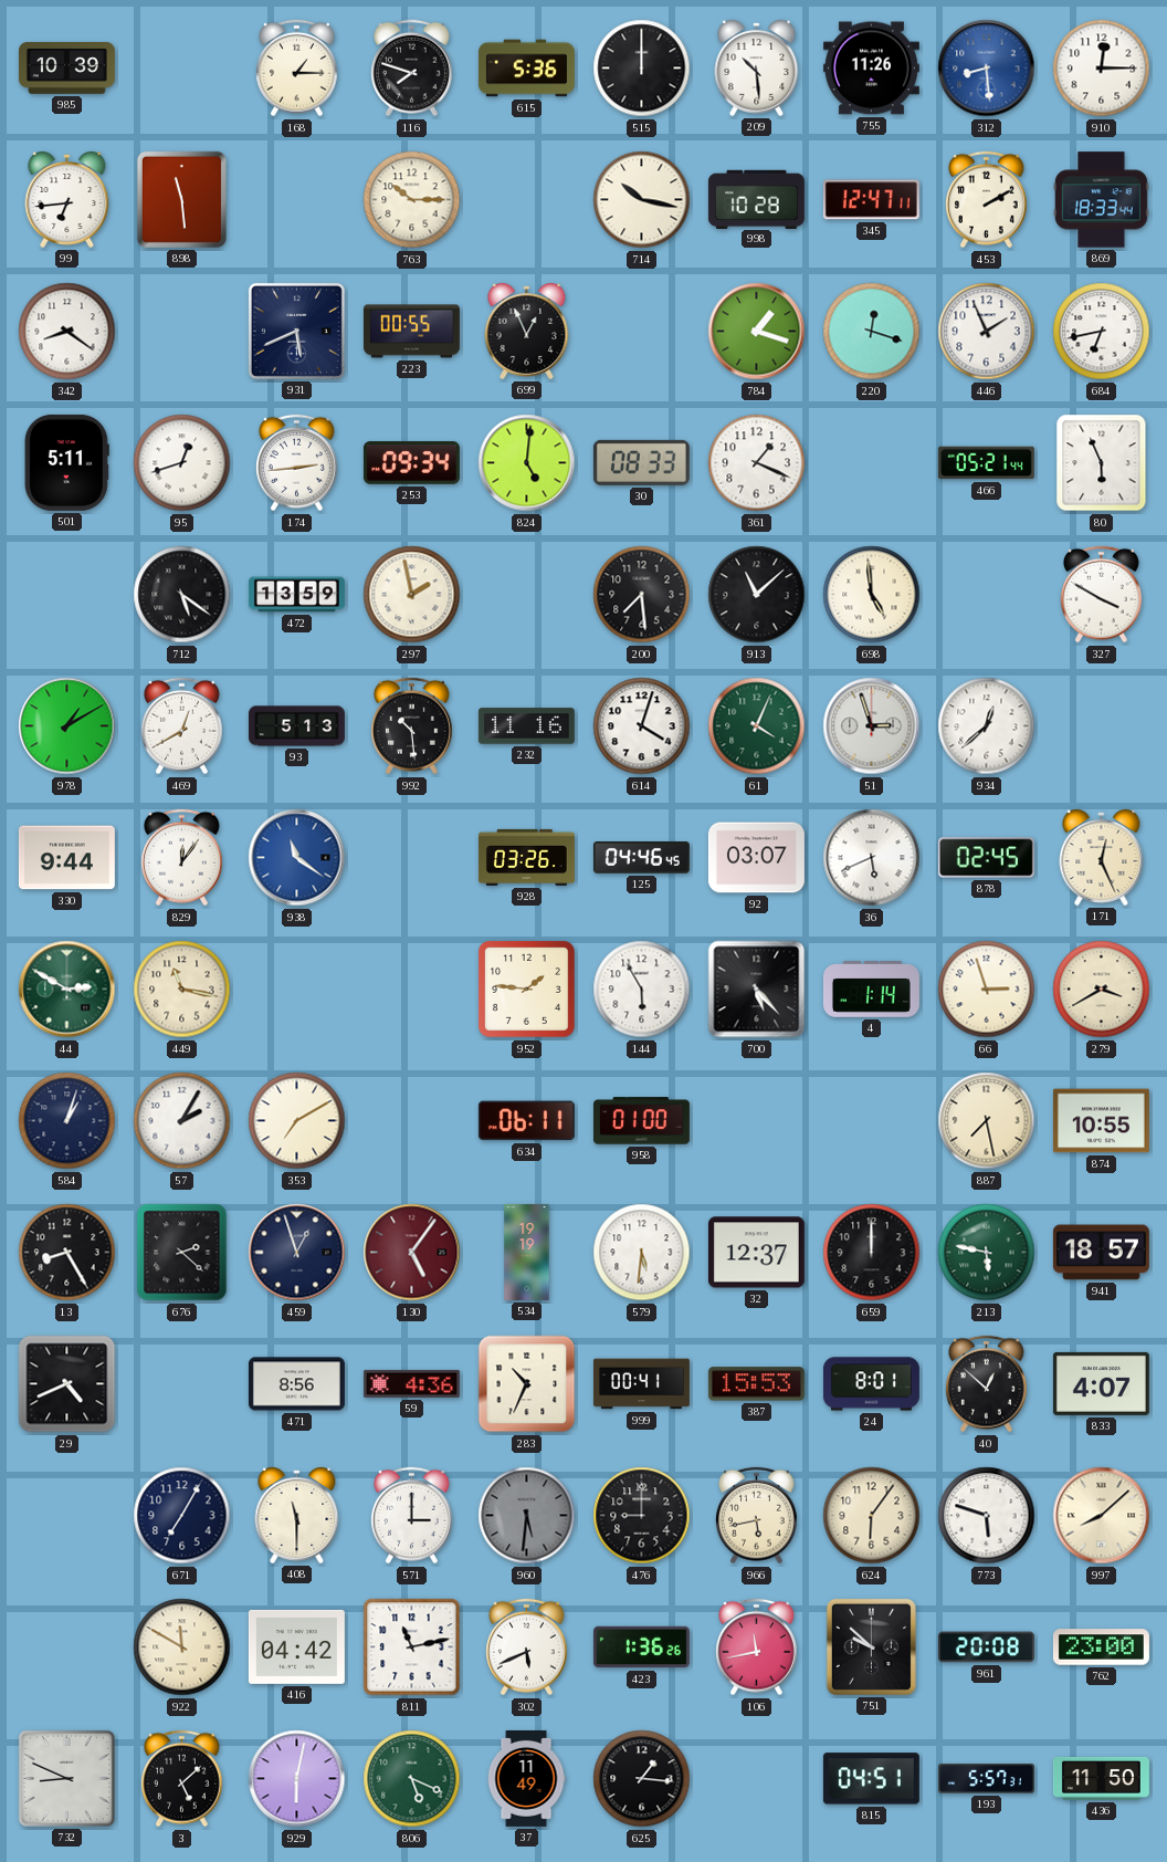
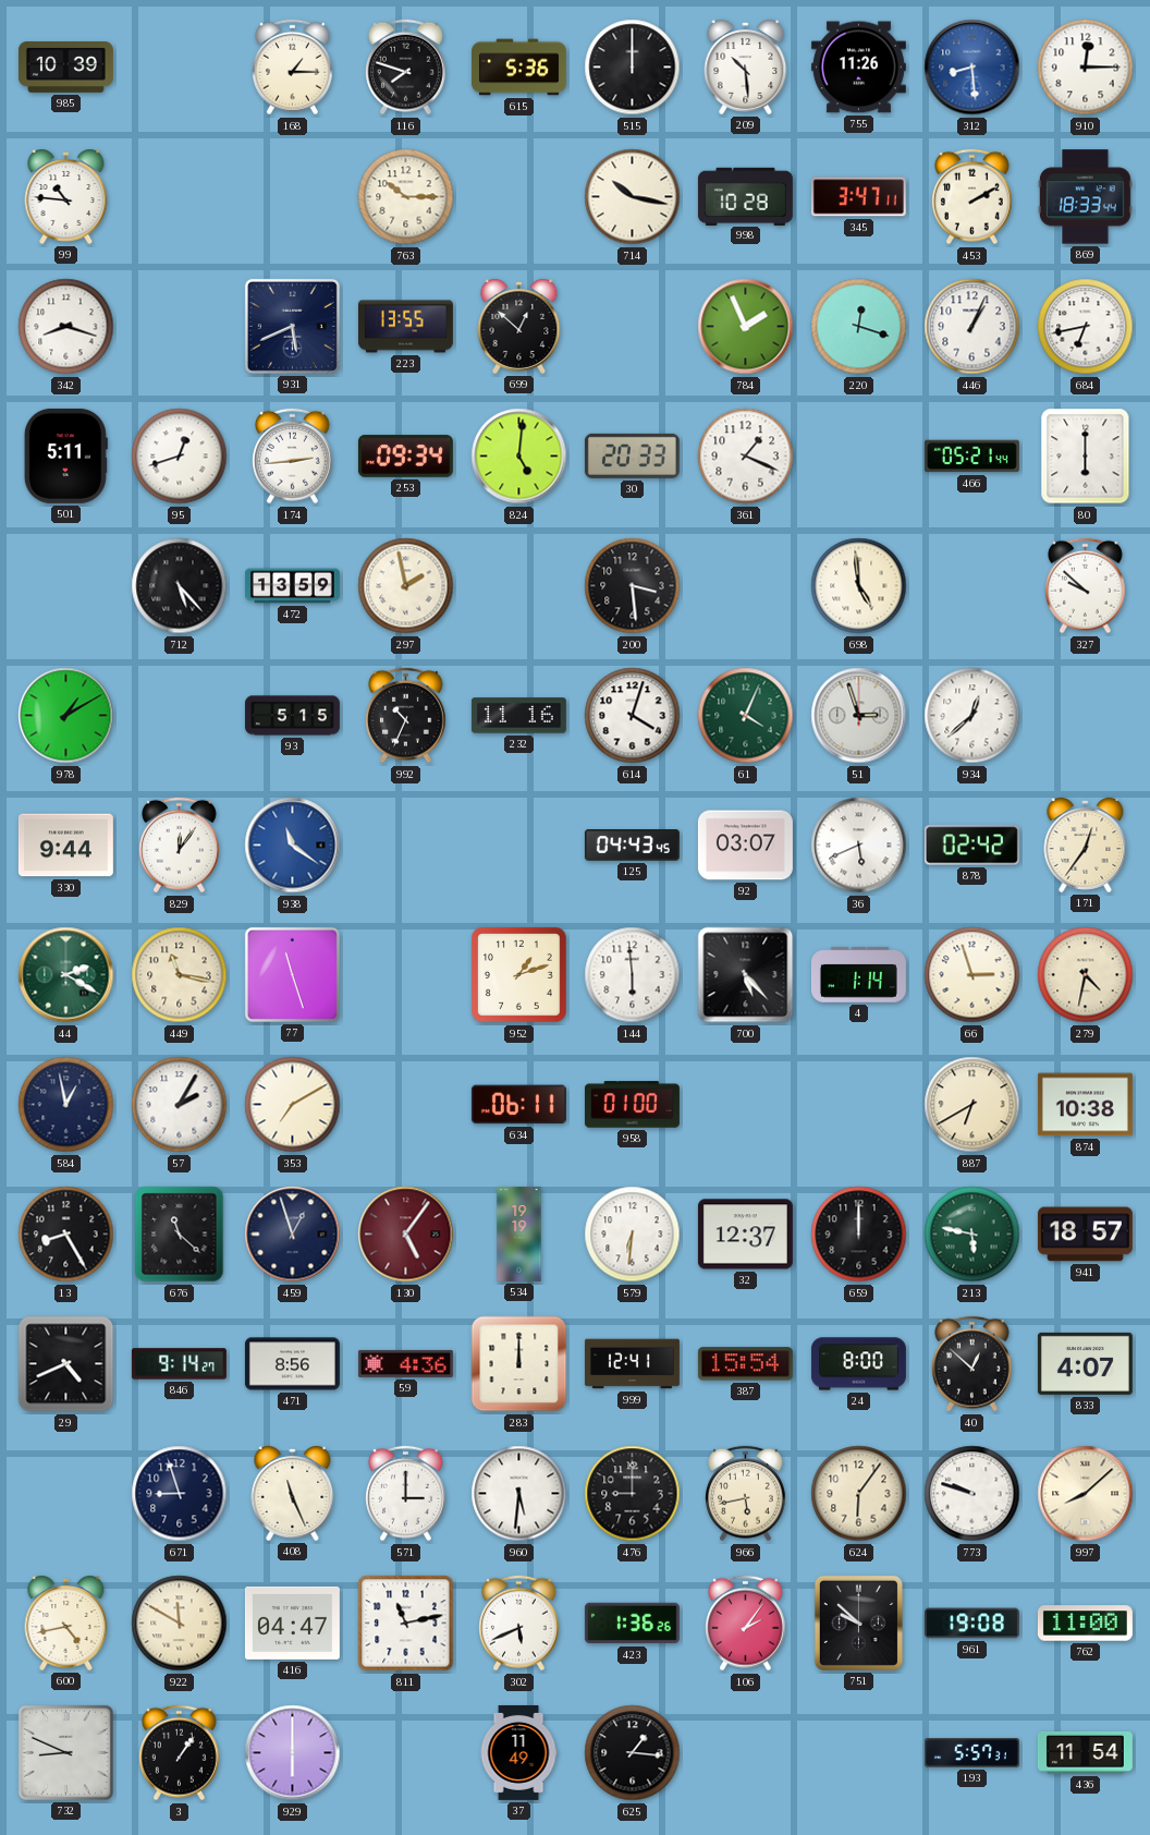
99: 6:44 -> 10:46
898: 11:29 -> none
345: 12:47 -> 3:47
342: 8:21 -> 8:18
223: 00:55 -> 13:55
699: 12:56 -> 12:52
784: 1:18 -> 1:56
446: 1:56 -> 1:04
30: 08:33 -> 20:33
80: 5:56 -> 6:00
712: 5:21 -> 5:23
200: 7:29 -> 3:29
913: 11:08 -> none
327: 3:50 -> 9:52
469: 12:40 -> none
93: 5:13 -> 5:15
992: 10:29 -> 10:34
928: 03:26 -> none
125: 04:46 -> 04:43
878: 02:45 -> 02:42
171: 12:26 -> 12:36
44: 2:50 -> 2:20
77: none -> 11:27
952: 1:46 -> 1:12
144: 5:55 -> 5:59
279: 3:40 -> 4:32
584: 1:03 -> 12:58
887: 7:28 -> 6:40
874: 10:55 -> 10:38
676: 2:22 -> 11:22
579: 5:31 -> 6:31
846: none -> 9:14
283: 10:34 -> 12:00
999: 00:41 -> 12:41
387: 15:53 -> 15:54
24: 8:01 -> 8:00
671: 7:05 -> 8:57
408: 11:30 -> 11:26
960 dial: grey -> white
773: 5:48 -> 9:48
600: none -> 4:43
416: 04:42 -> 04:47
106: 11:43 -> 2:06
961: 20:08 -> 19:08
762: 23:00 -> 11:00
3: 5:08 -> 1:06
929: 6:02 -> 6:00
806: 5:19 -> none
815: 04:51 -> none
436: 11:50 -> 11:54
